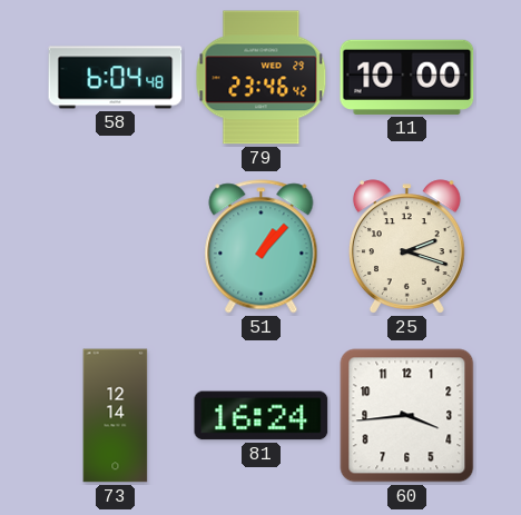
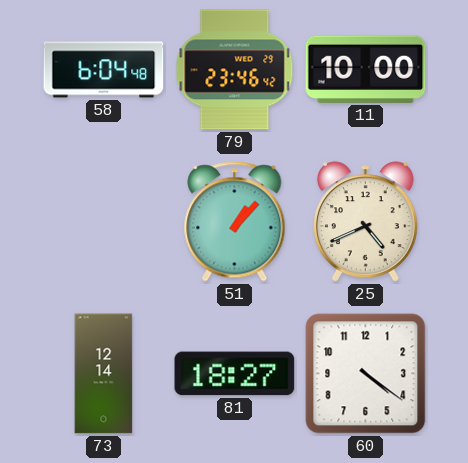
25: 2:18 -> 4:41
81: 16:24 -> 18:27
60: 3:44 -> 4:21
